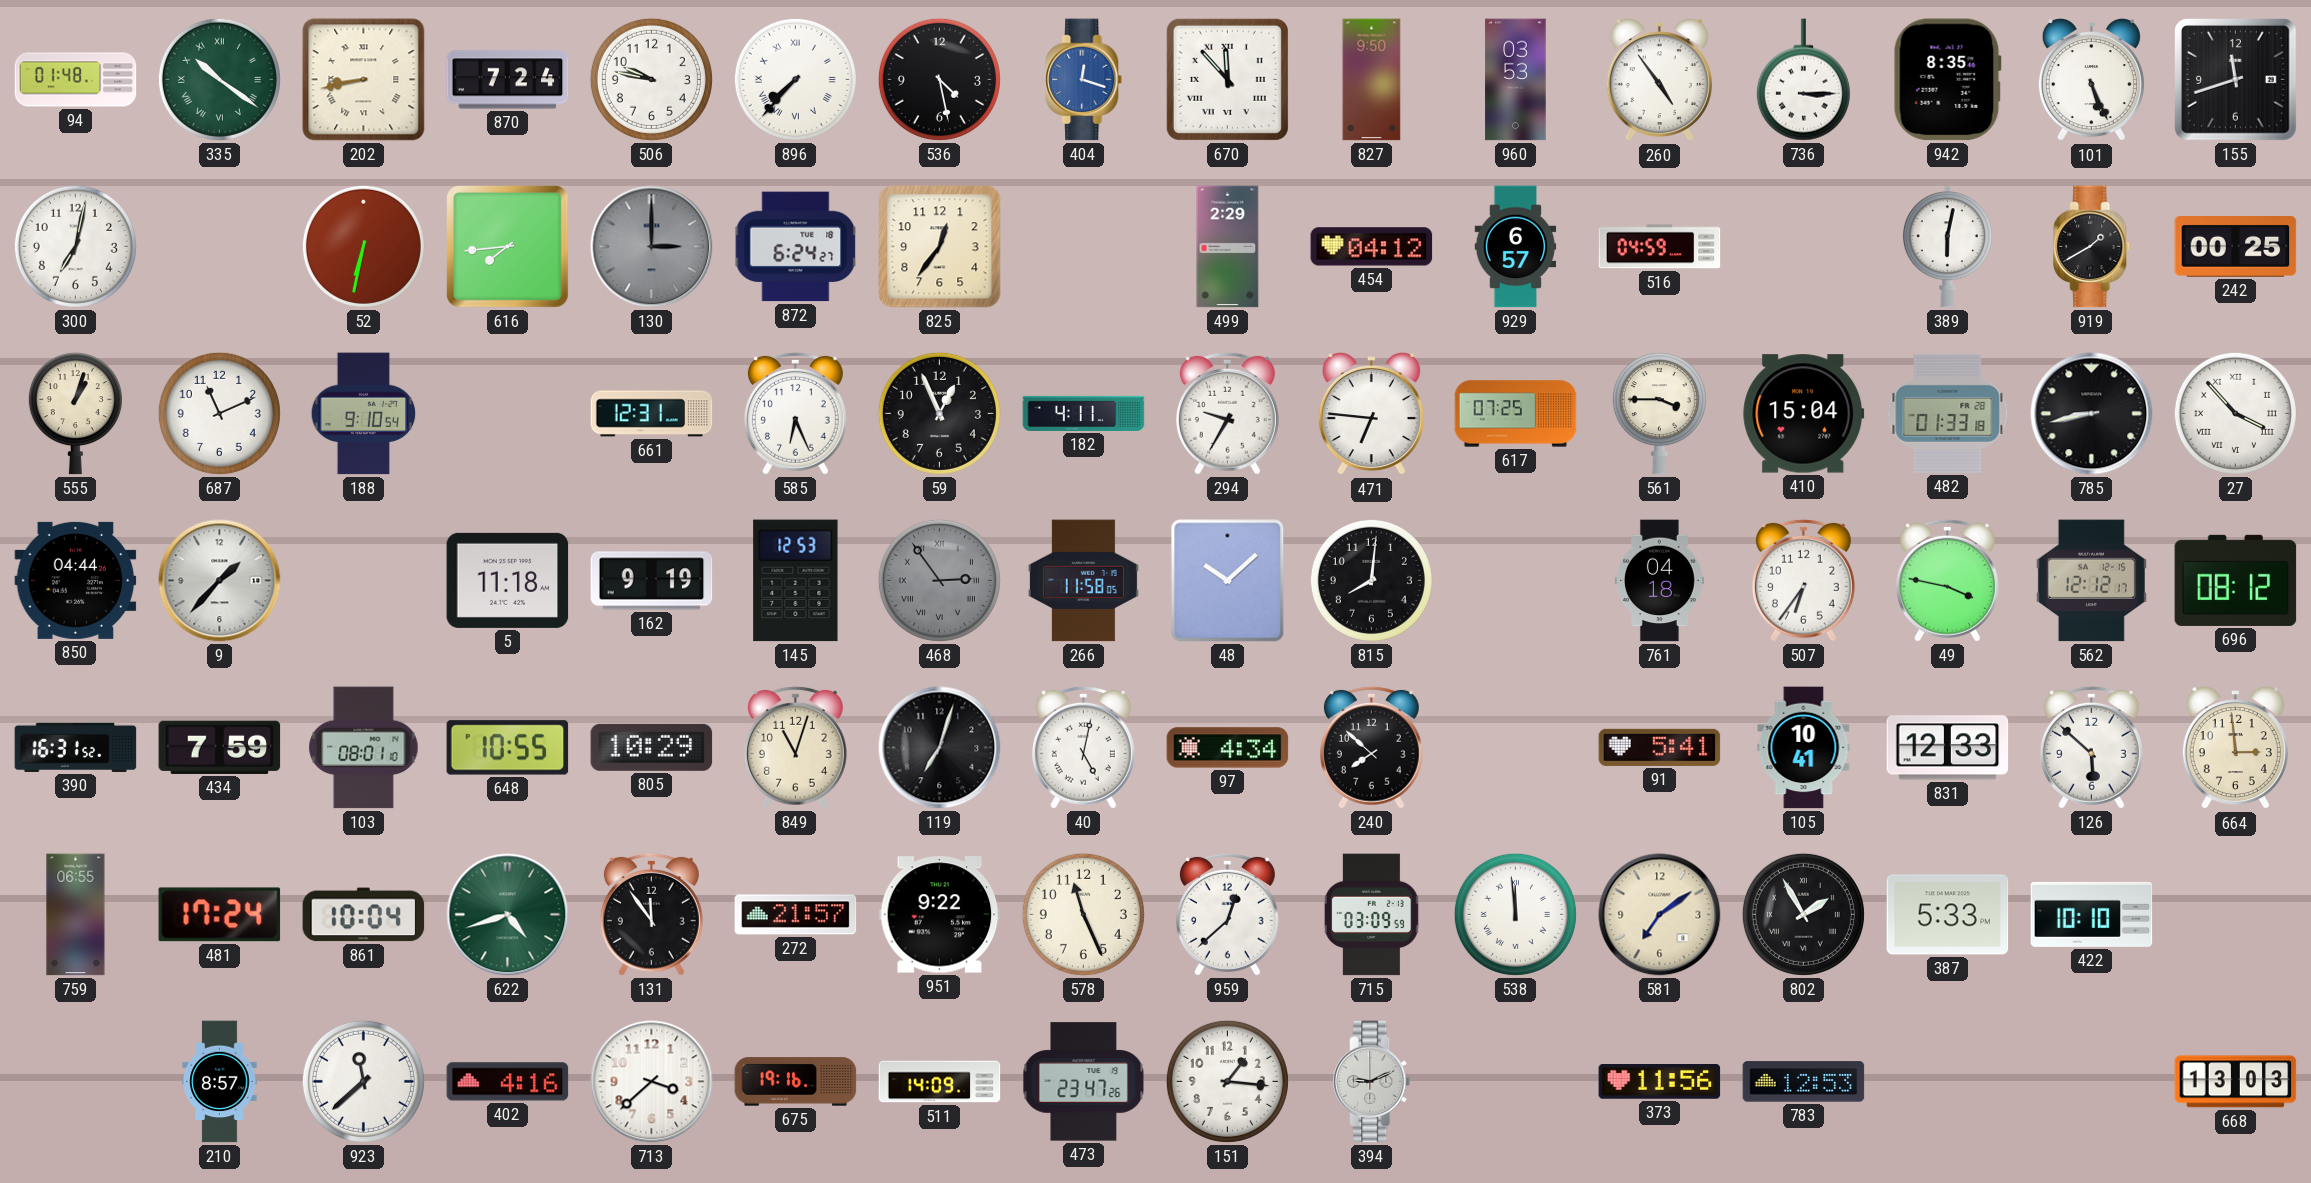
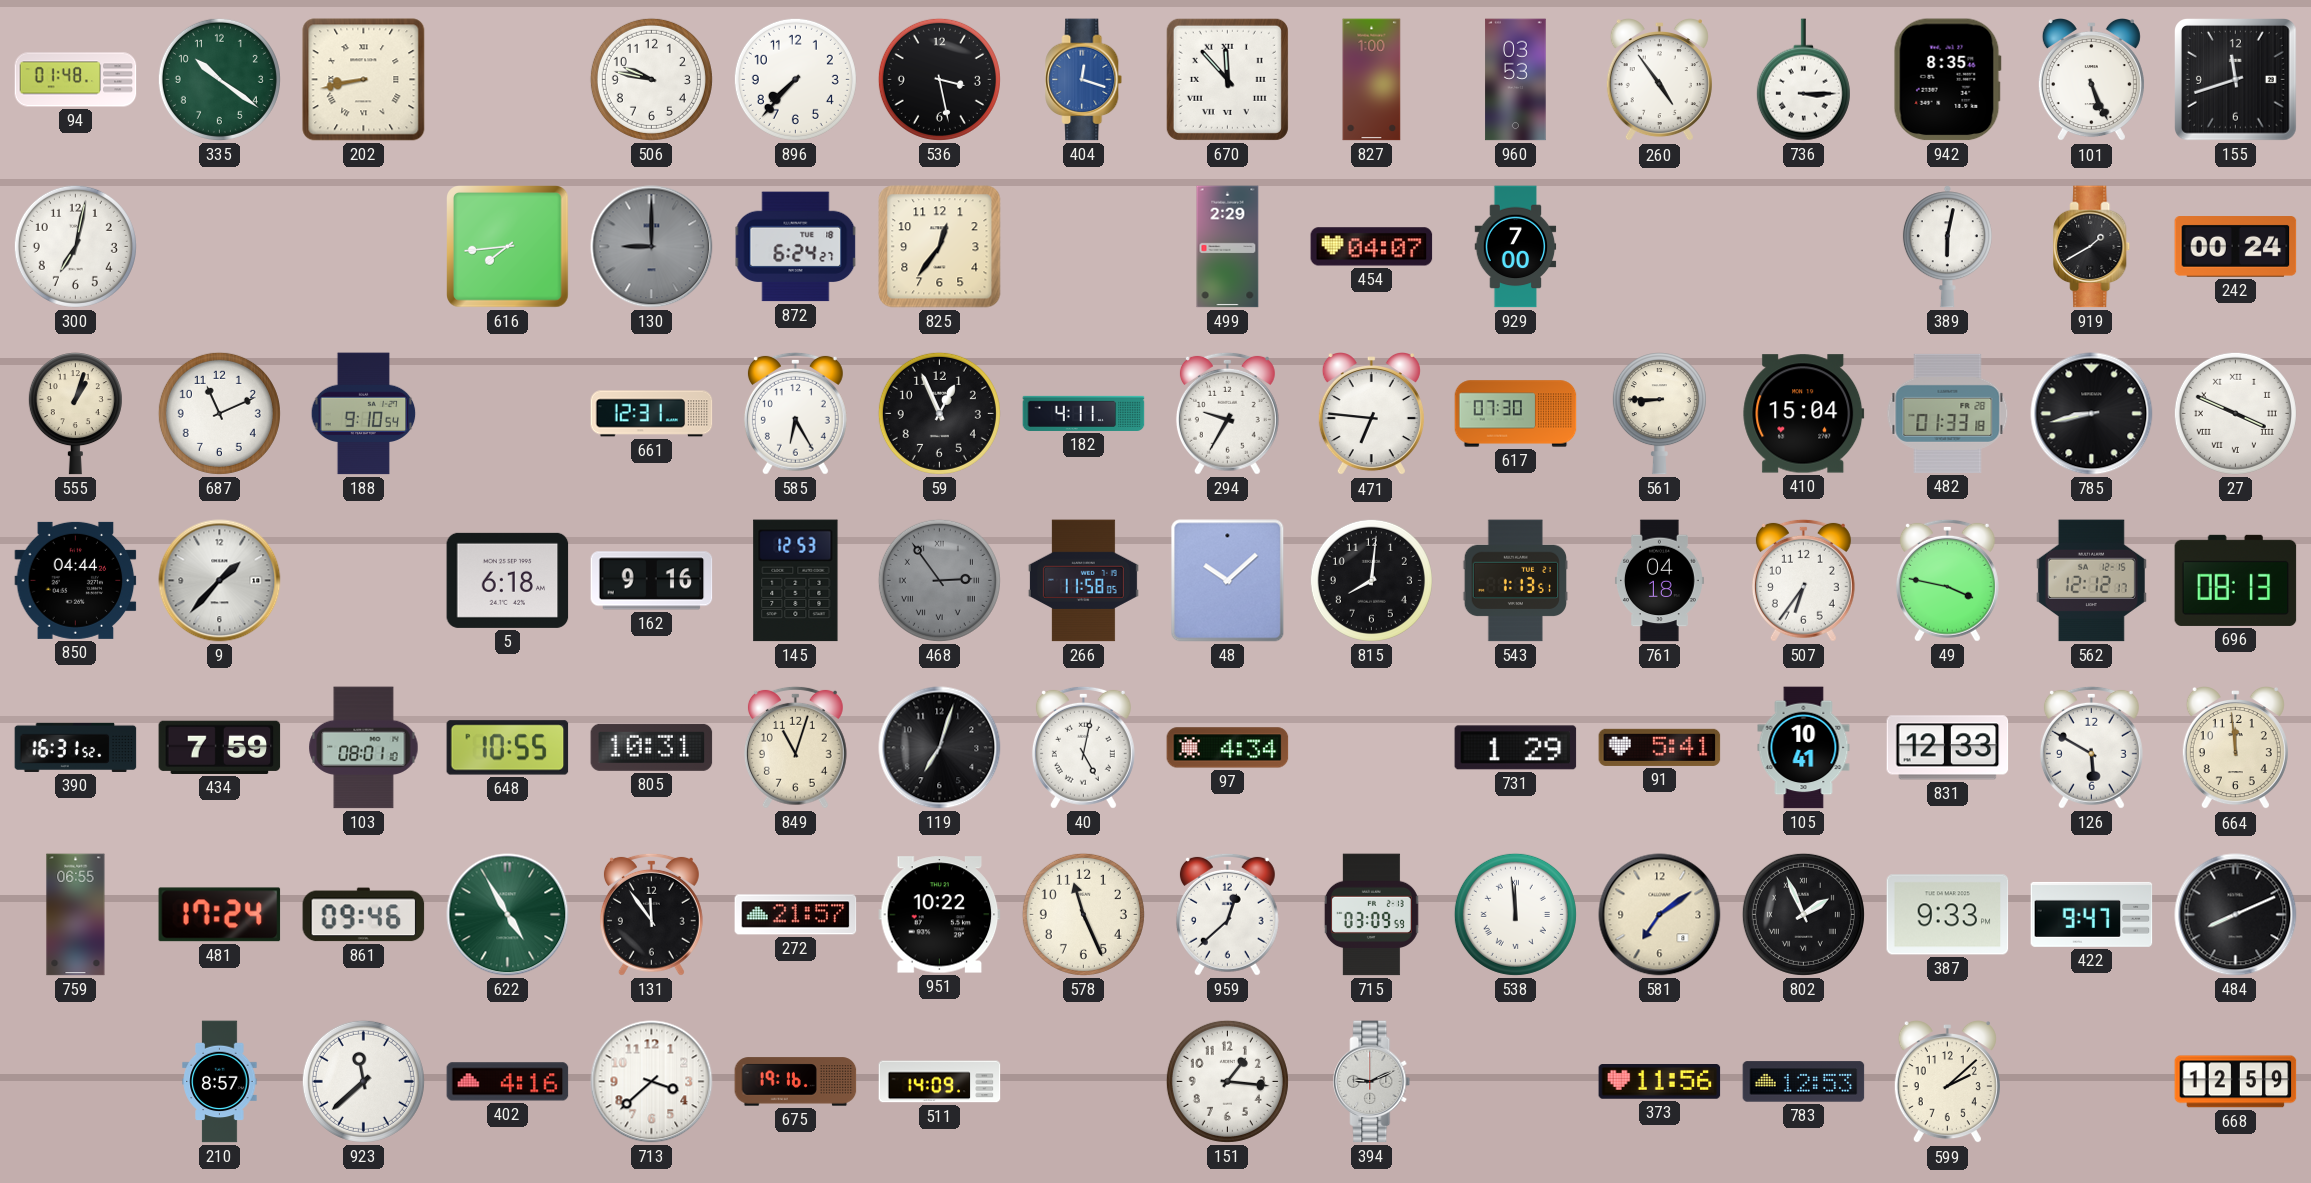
335 numerals: Roman -> Arabic
870: 7:24 -> none
896 numerals: Roman -> Arabic
536: 4:28 -> 3:28
827: 9:50 -> 1:00
52: 6:32 -> none
130: 3:00 -> 9:00
454: 04:12 -> 04:07
929: 6:57 -> 7:00
516: 04:59 -> none
242: 00:25 -> 00:24
585: 6:26 -> 6:25
617: 07:25 -> 07:30
561: 3:45 -> 8:45
27: 3:53 -> 3:49
5: 11:18 -> 6:18
162: 9:19 -> 9:16
543: none -> 1:13
696: 08:12 -> 08:13
805: 10:29 -> 10:31
240: 7:52 -> none
731: none -> 1:29
126: 5:52 -> 5:50
664: 2:59 -> 11:59
861: 10:04 -> 09:46
622: 4:42 -> 4:55
951: 9:22 -> 10:22
802: 1:55 -> 1:56
387: 5:33 -> 9:33
422: 10:10 -> 9:47
484: none -> 8:11
473: 23:47 -> none
599: none -> 2:08
668: 13:03 -> 12:59
